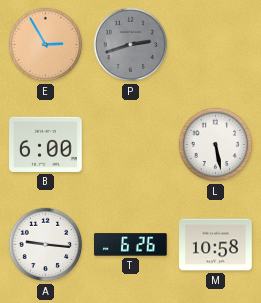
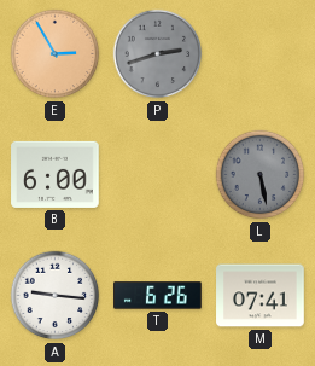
L dial: white -> grey
M: 10:58 -> 07:41
